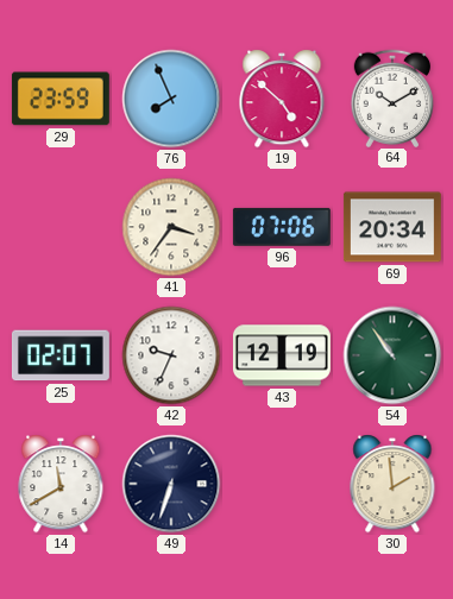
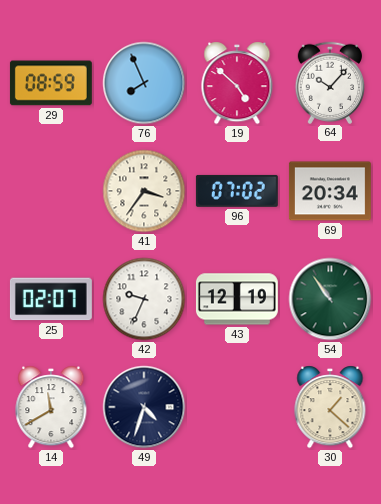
29: 23:59 -> 08:59
64: 10:10 -> 10:07
96: 07:06 -> 07:02
49: 6:33 -> 4:33
30: 1:59 -> 1:22
